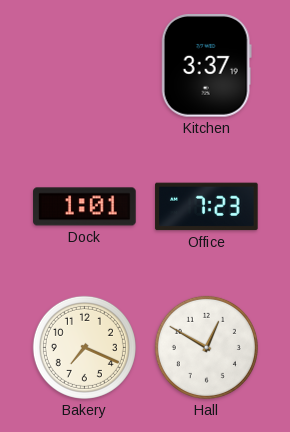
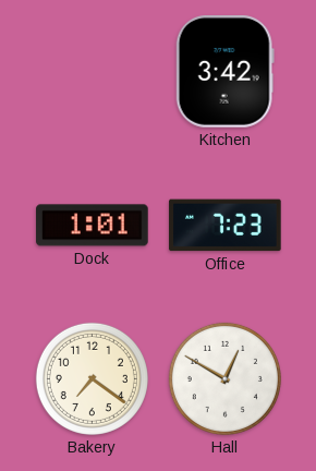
Kitchen: 3:37 -> 3:42
Bakery: 7:19 -> 7:21
